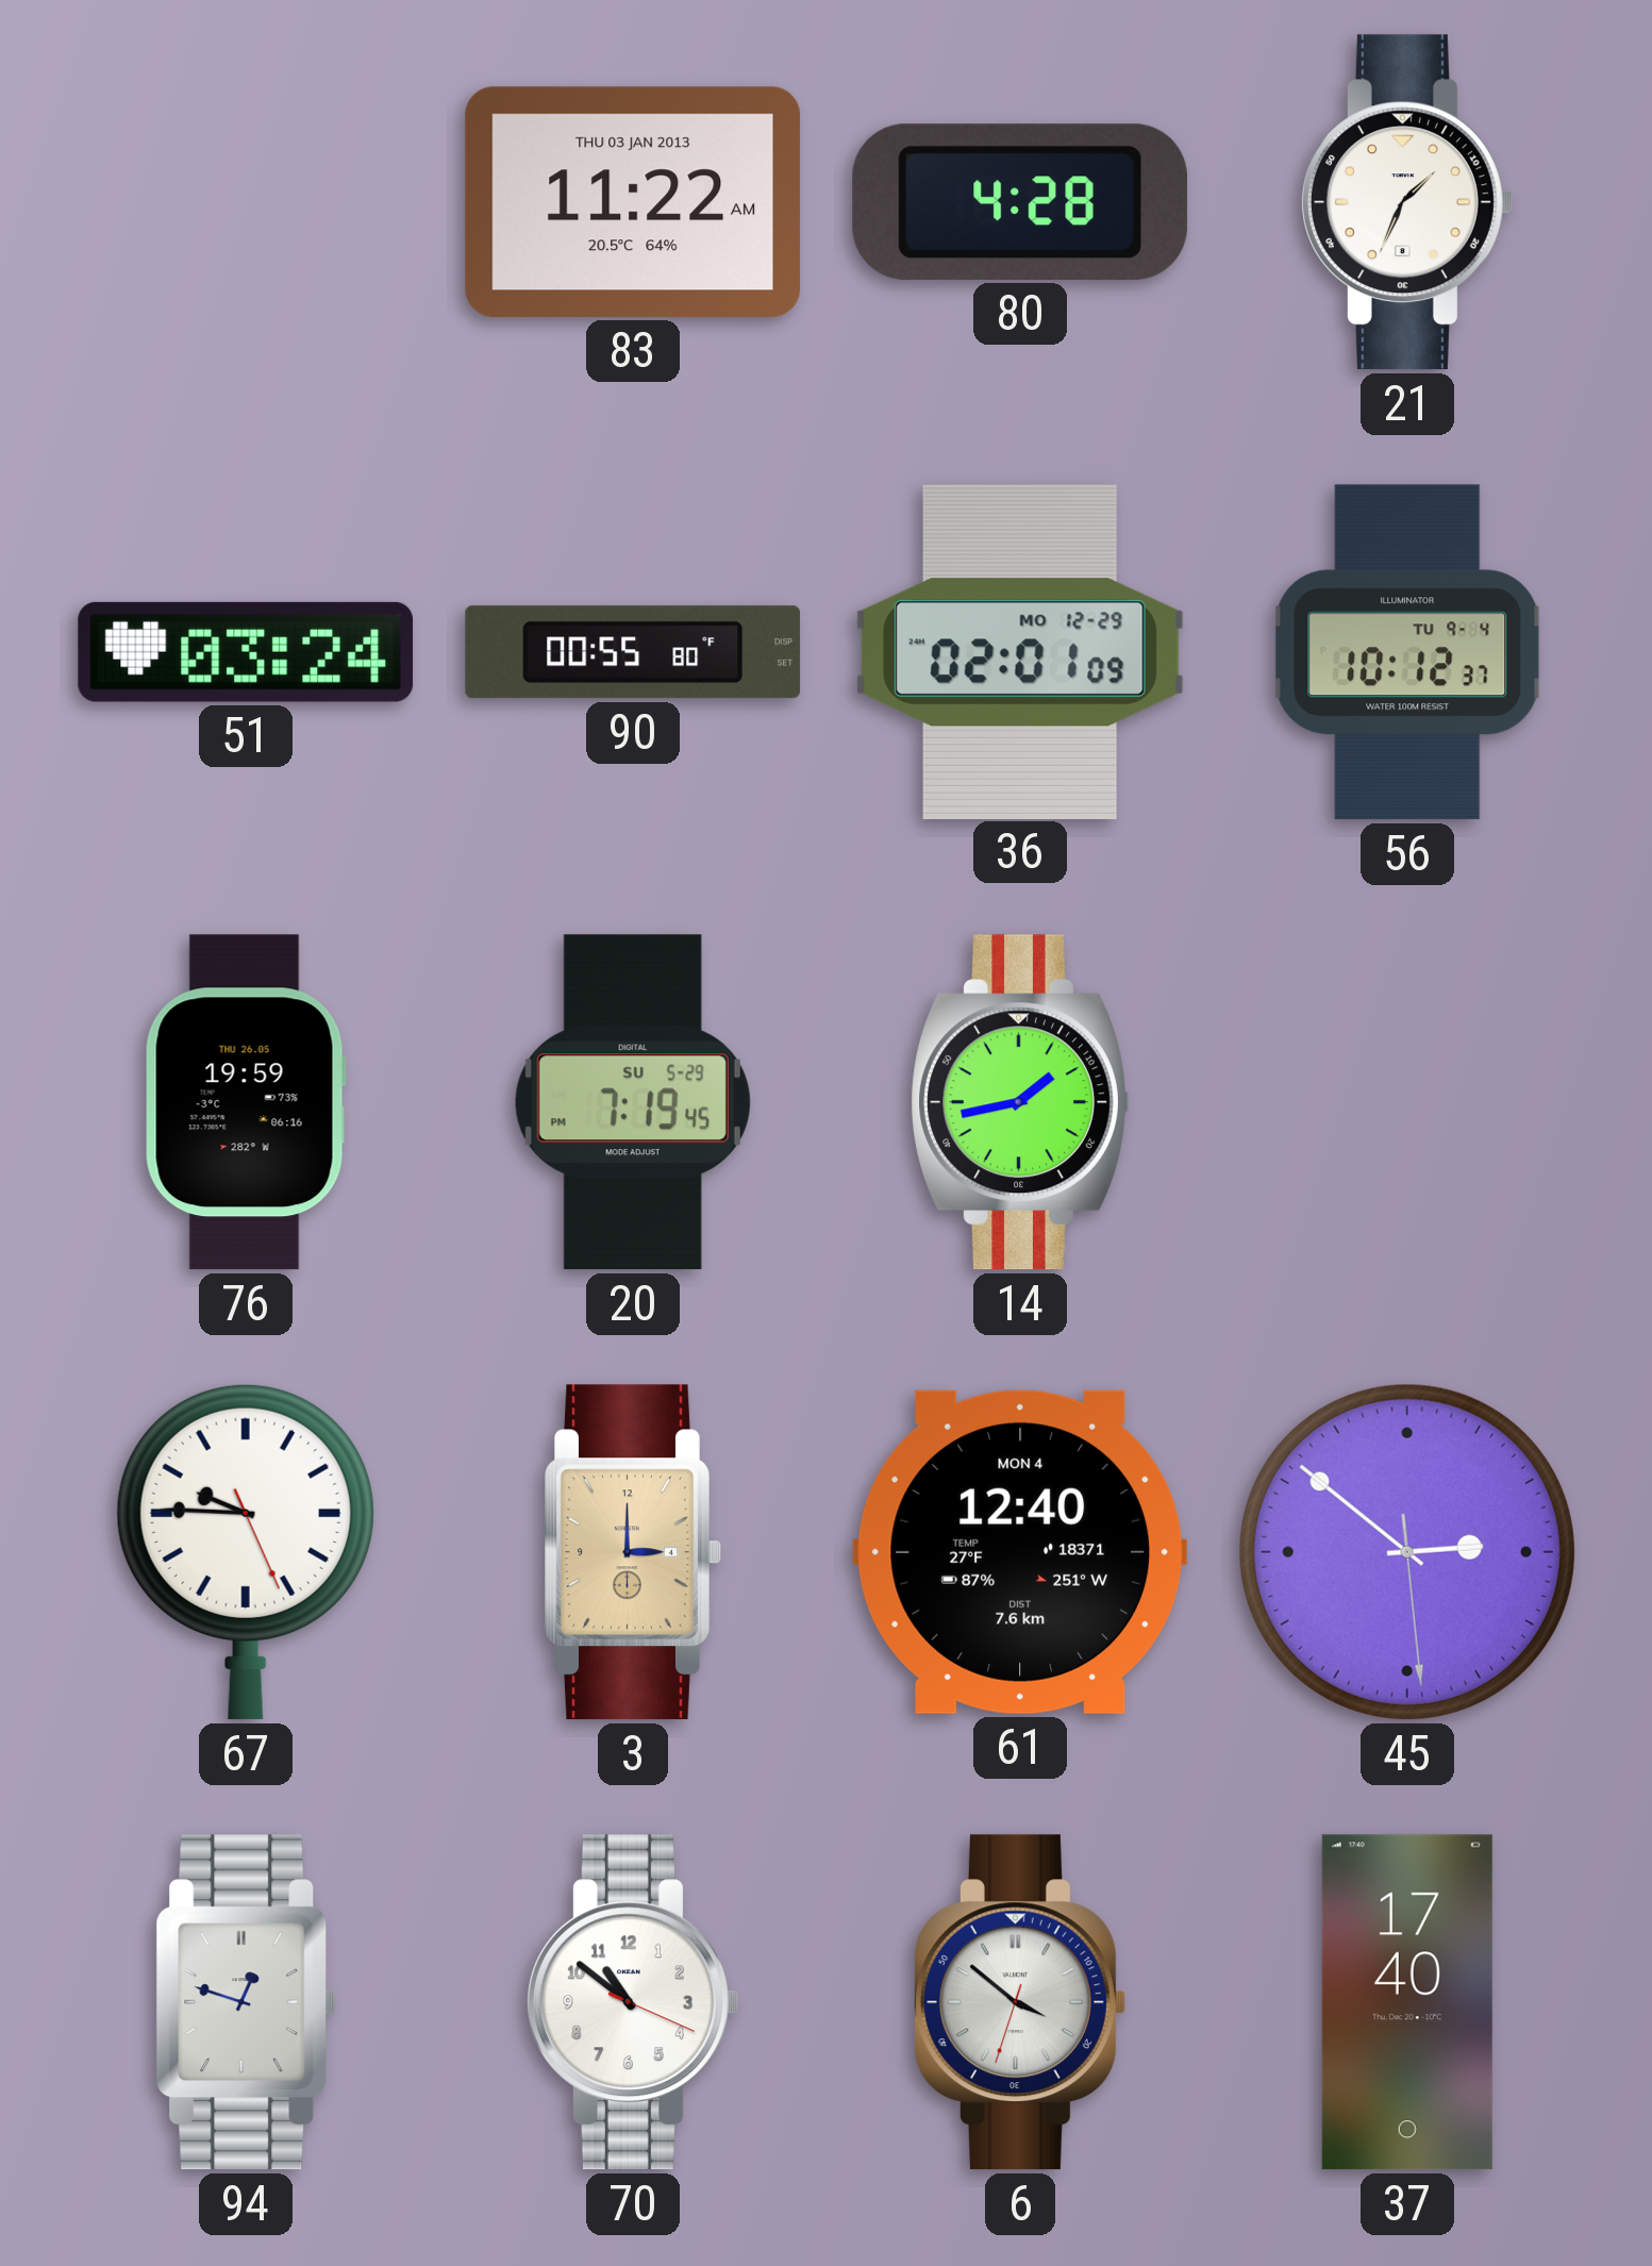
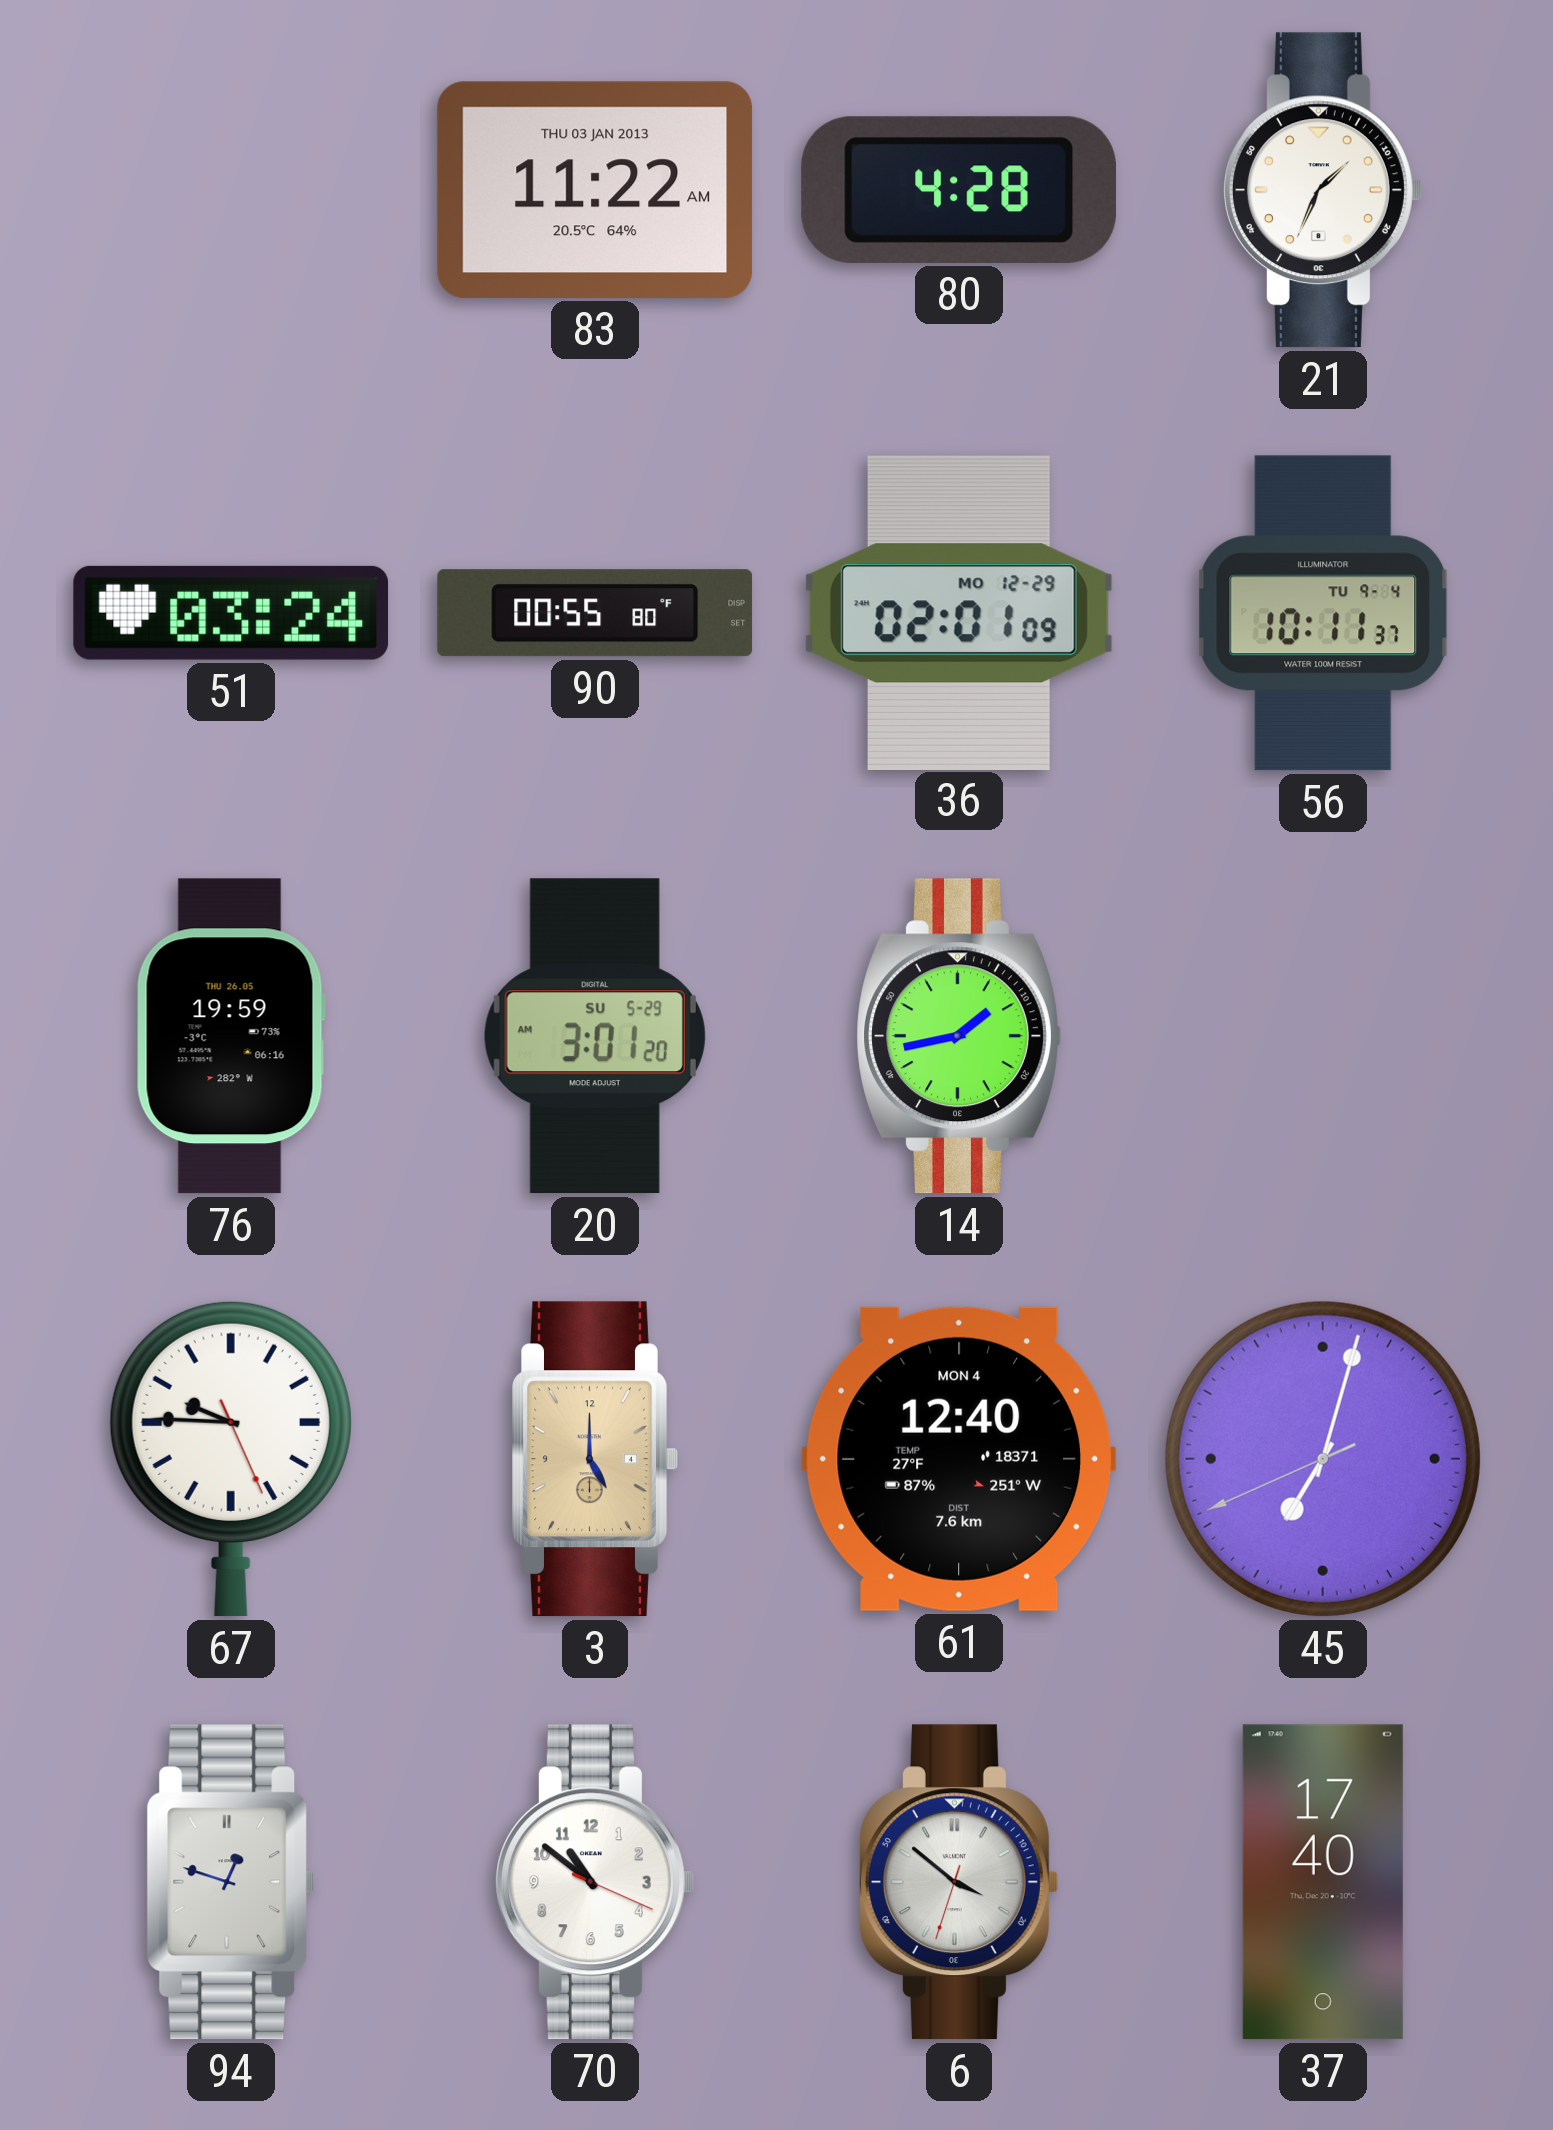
56: 10:12 -> 10:11
20: 7:19 -> 3:01
3: 3:00 -> 5:00
45: 2:51 -> 7:02
